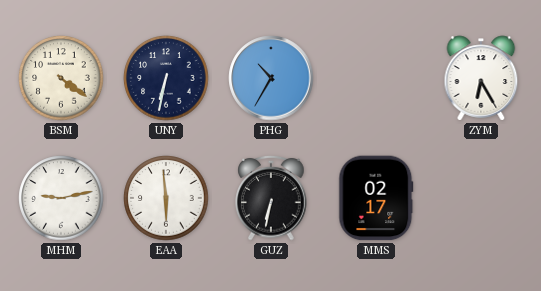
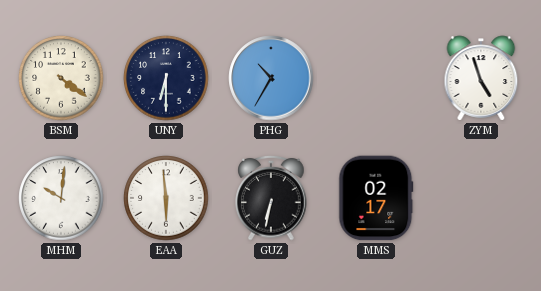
UNY: 6:32 -> 6:30
ZYM: 6:25 -> 4:57
MHM: 9:13 -> 10:01
